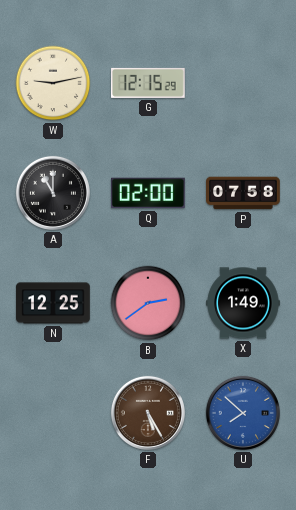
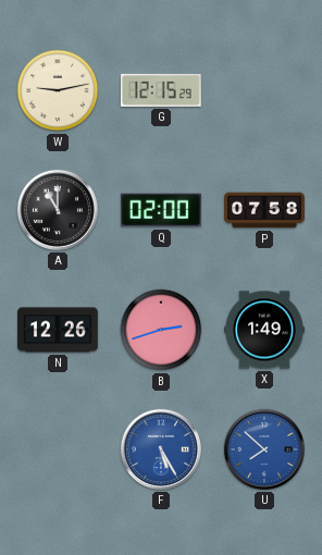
N: 12:25 -> 12:26
B: 2:39 -> 2:42
F dial: brown -> blue
